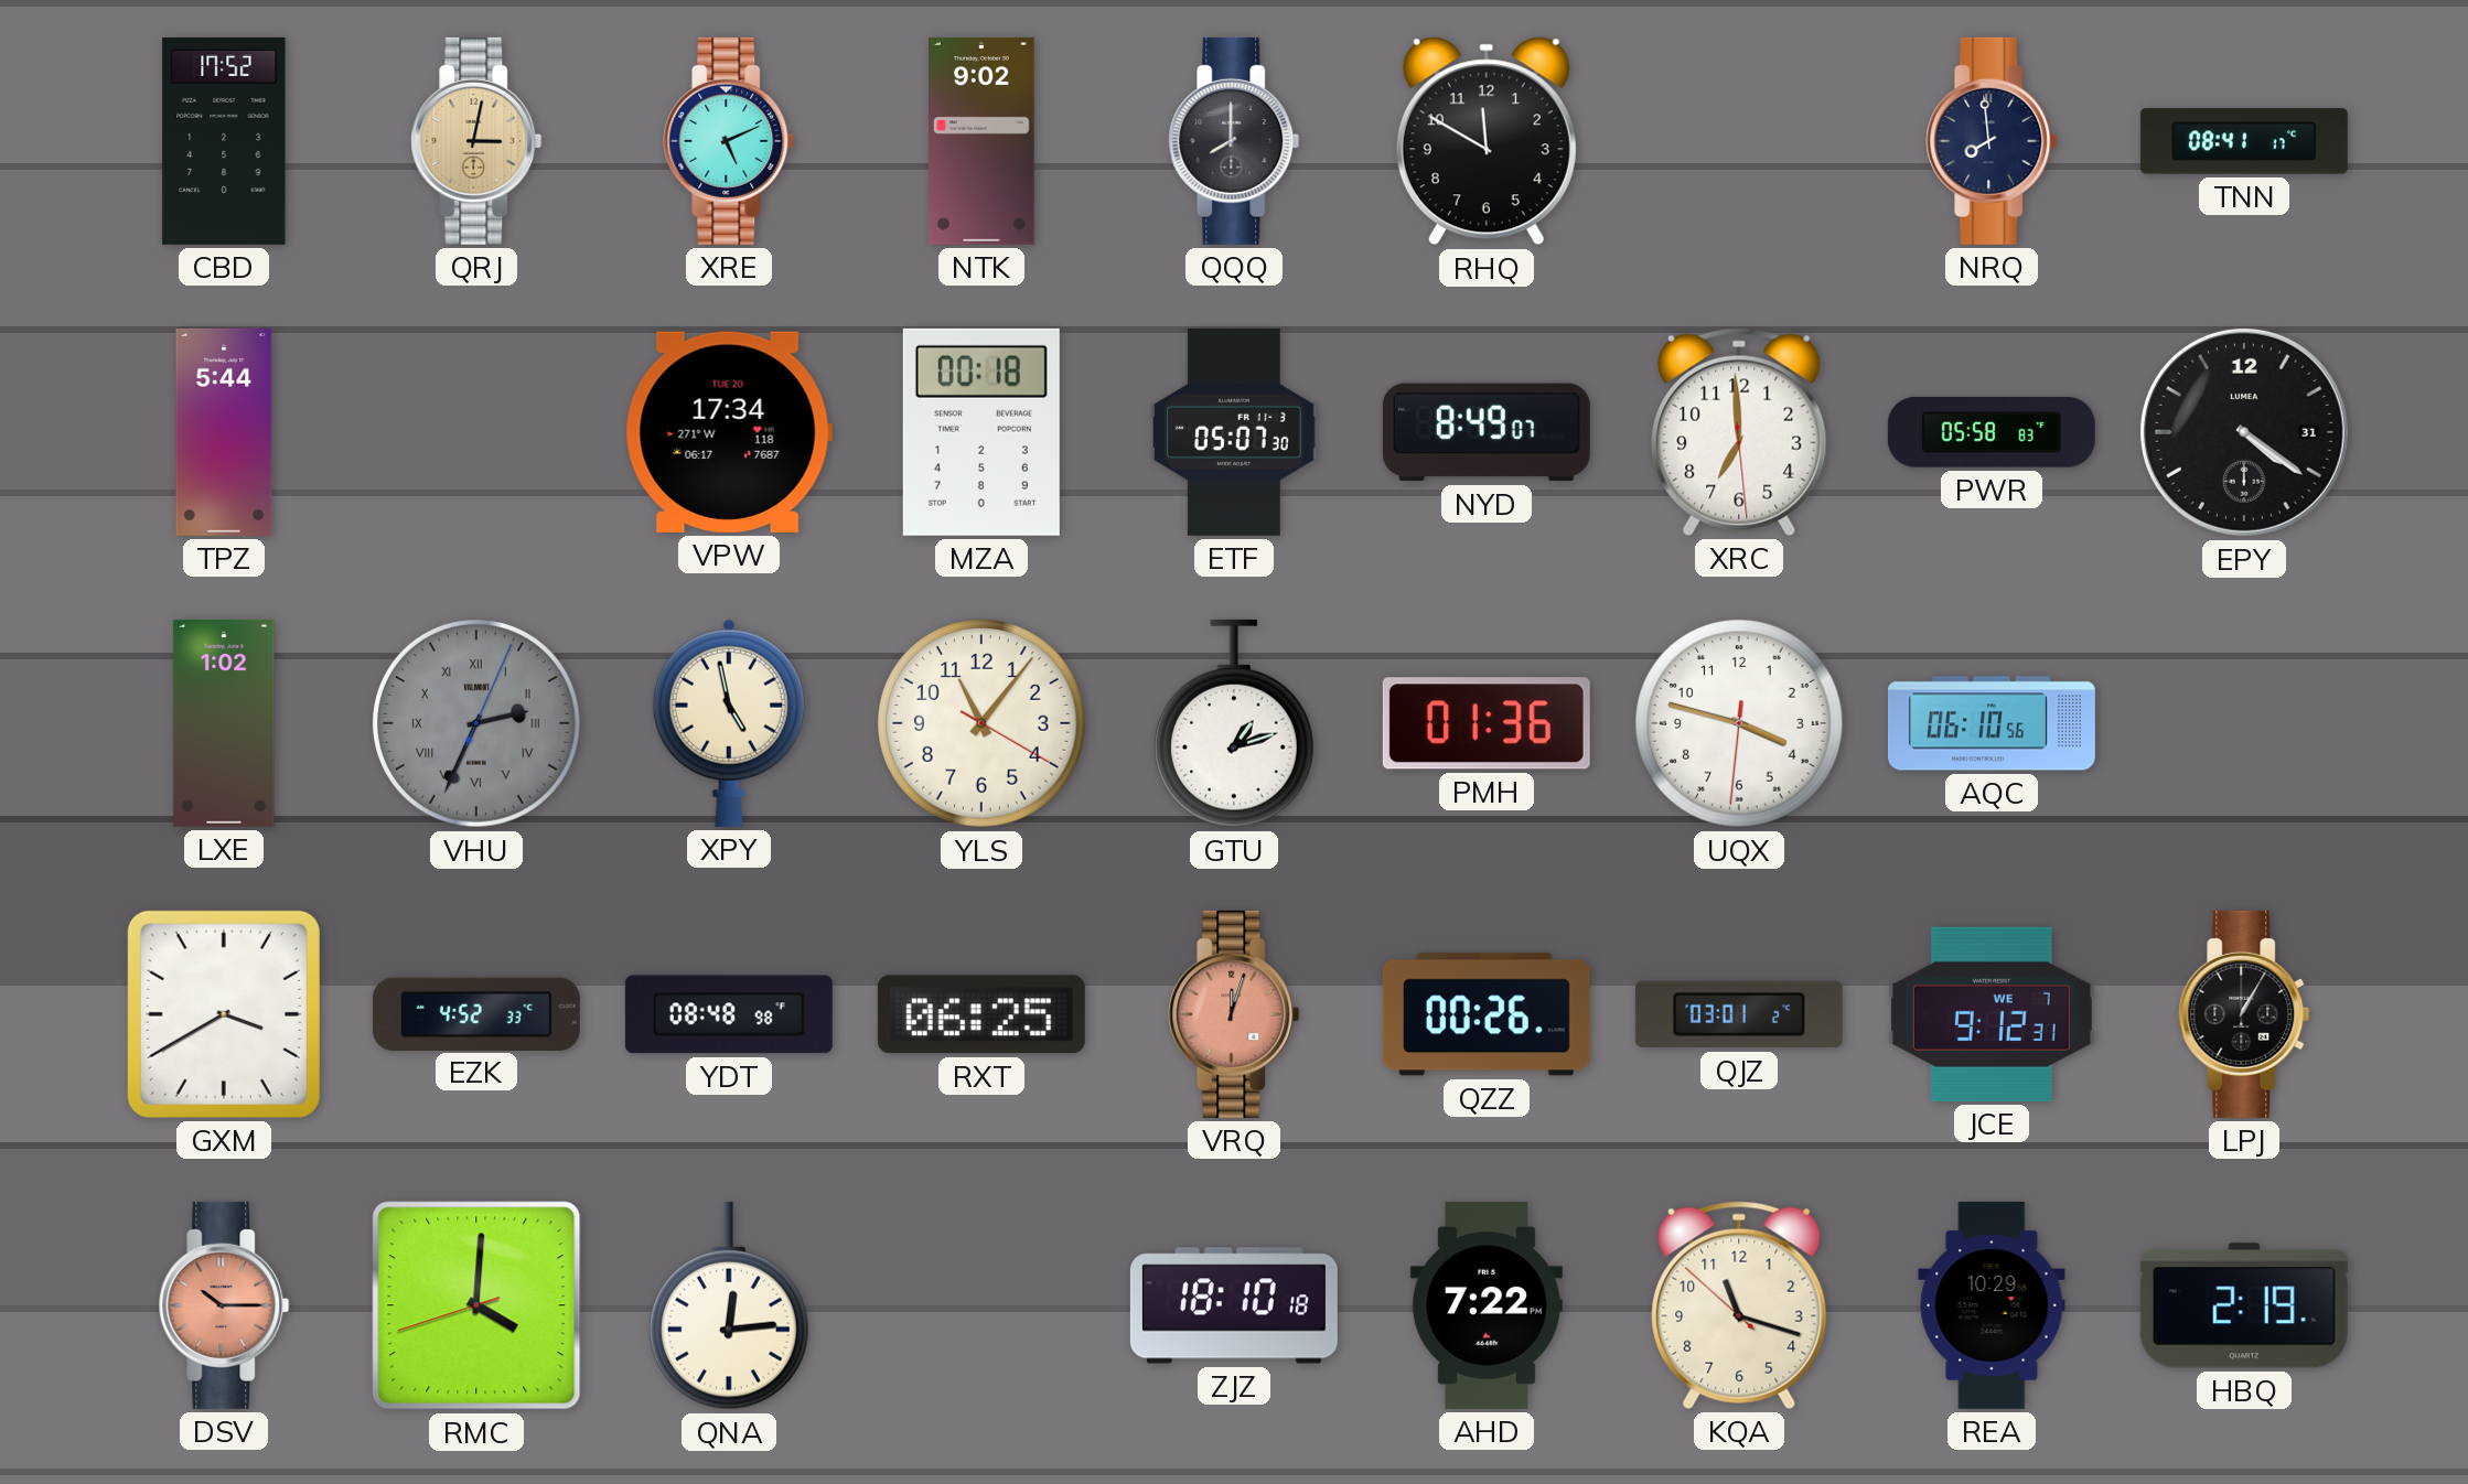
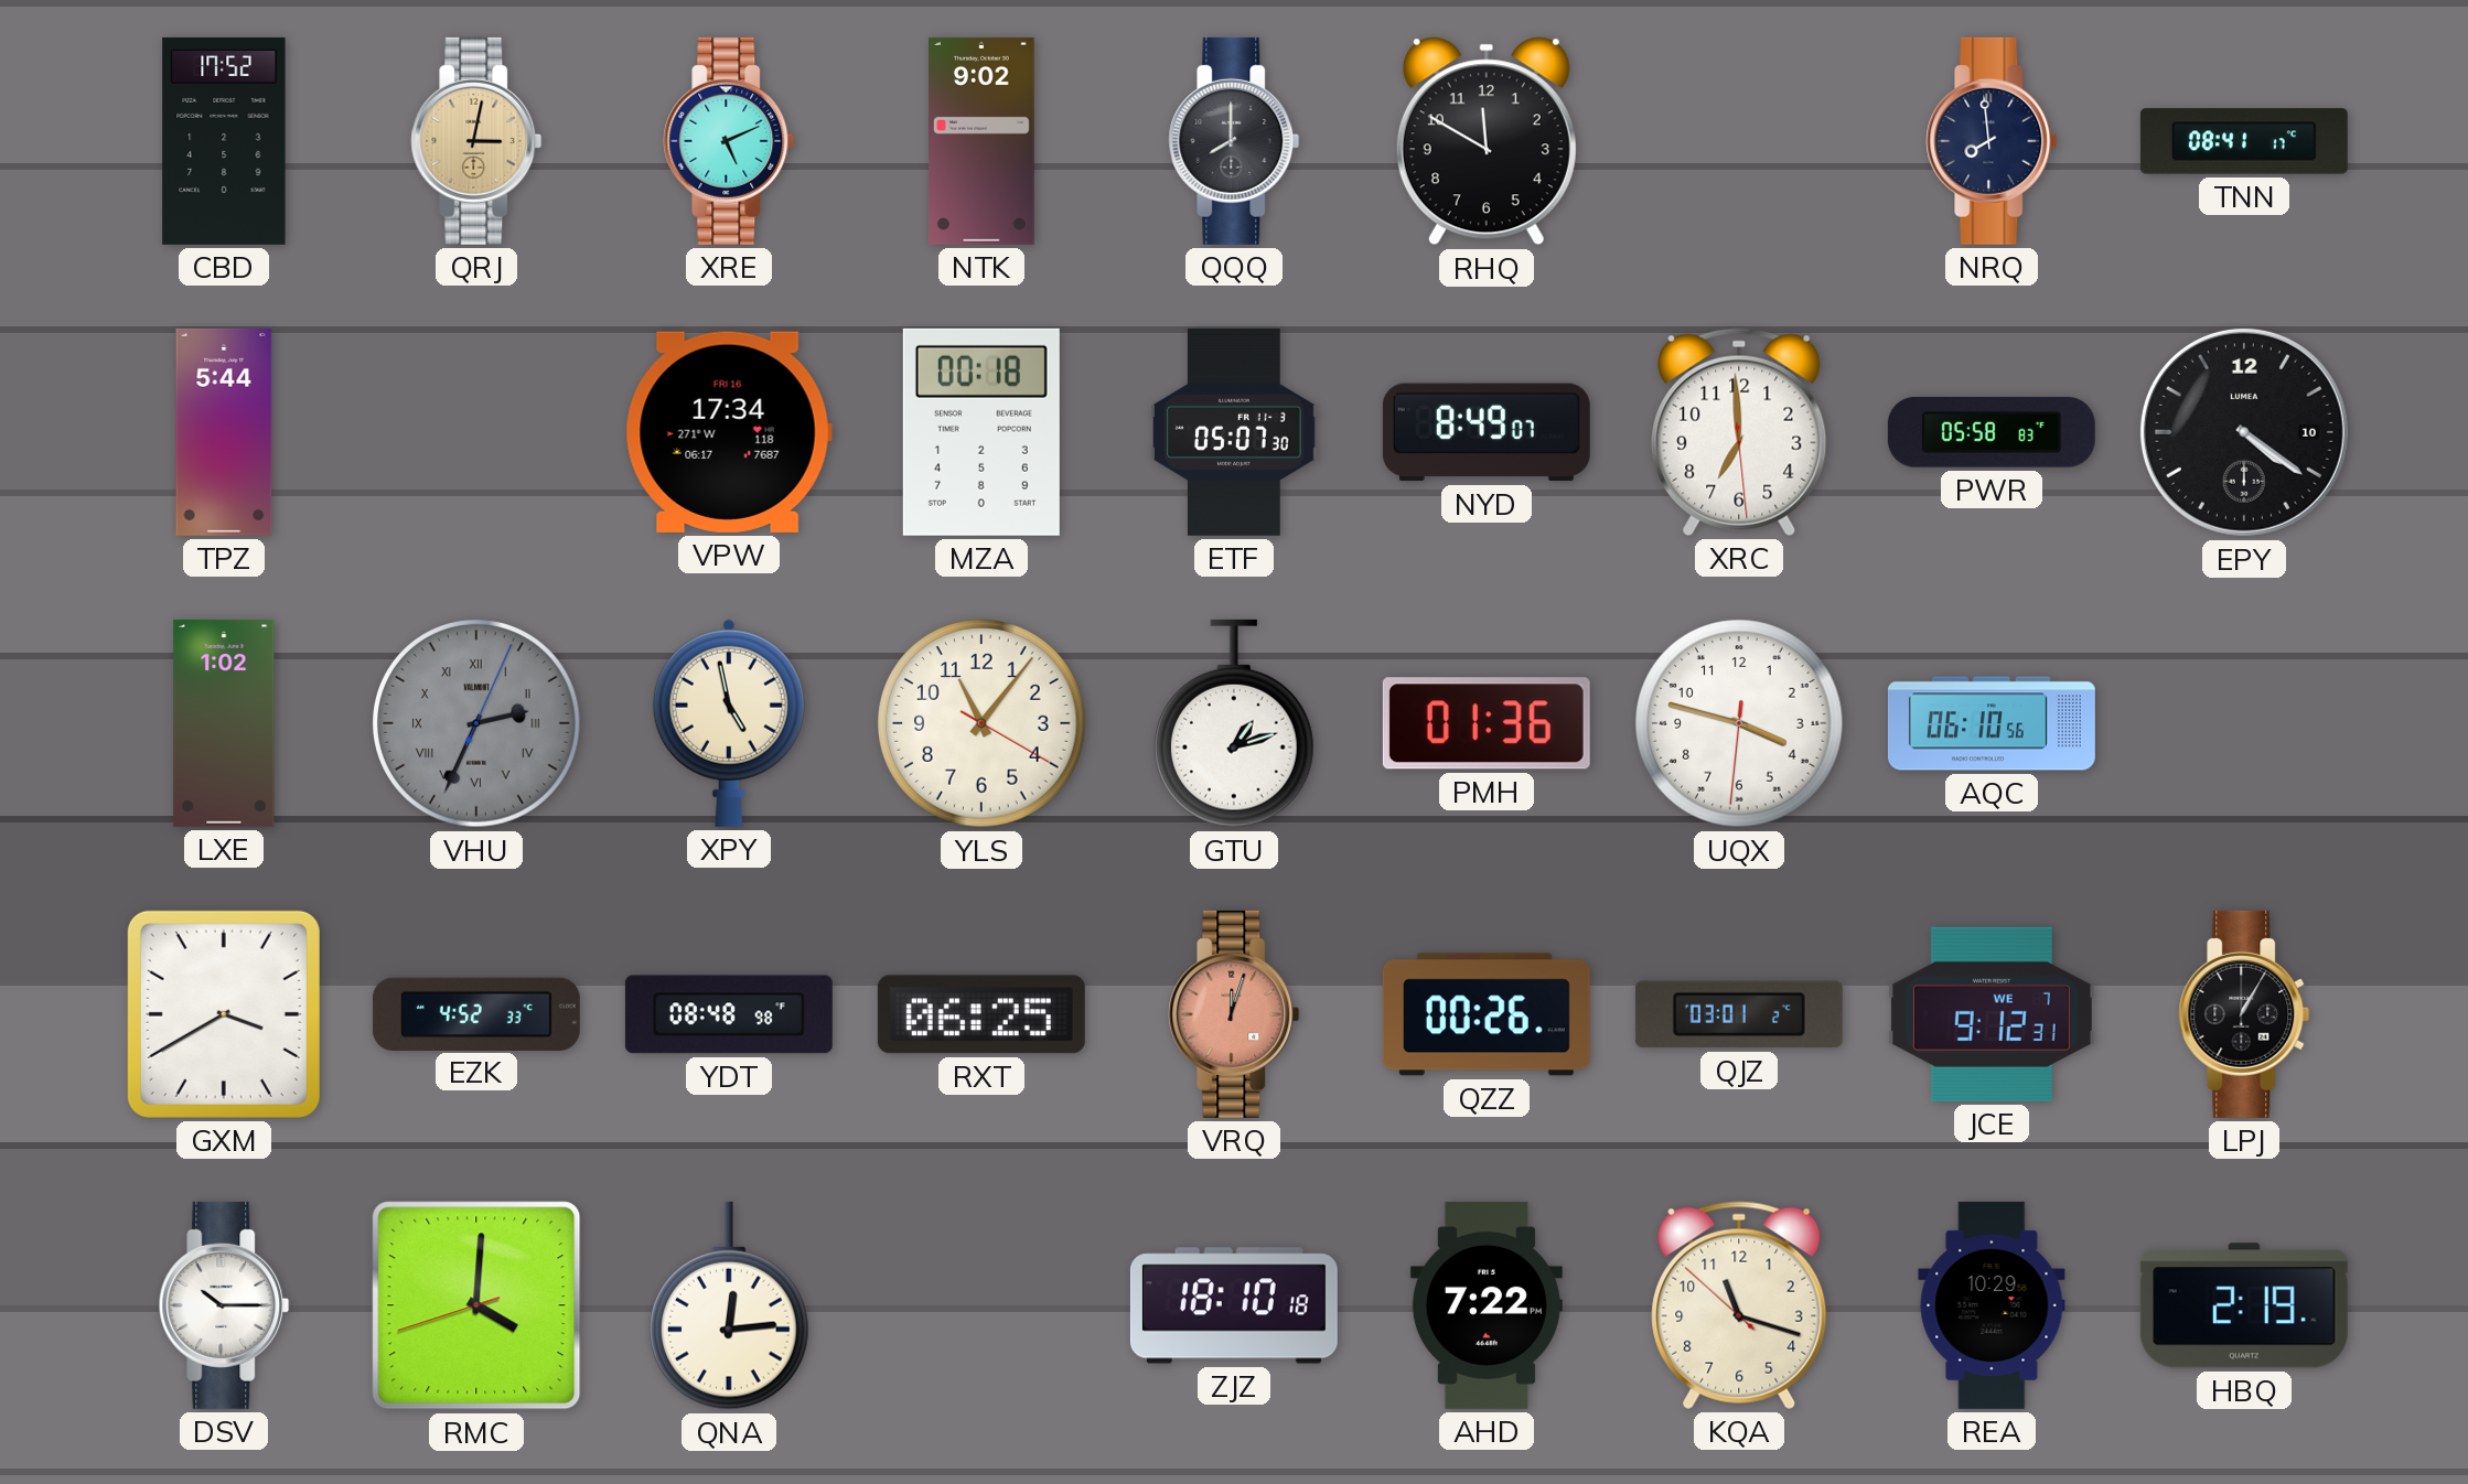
VPW date: TUE 20 -> FRI 16
EPY date: 31 -> 10
DSV dial: salmon -> white
